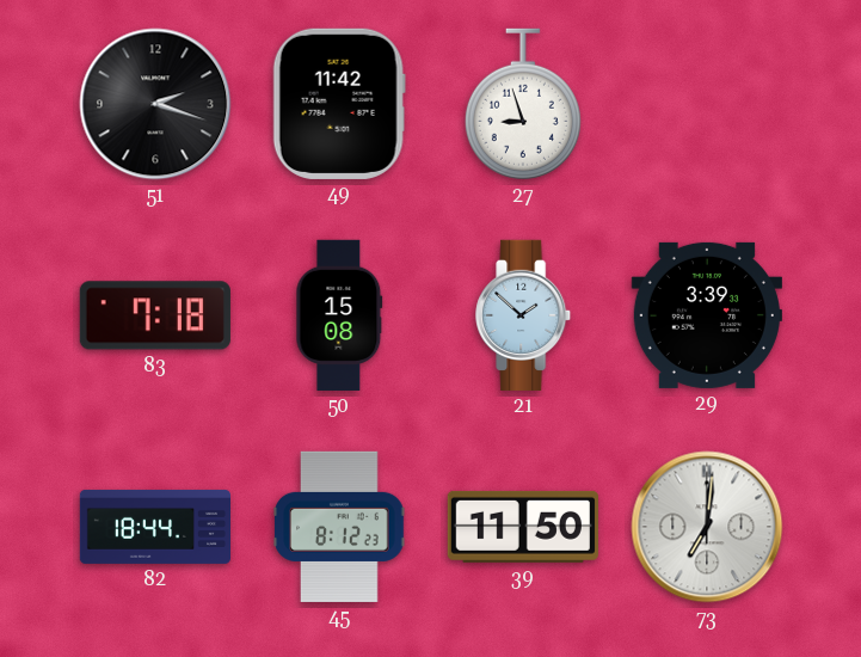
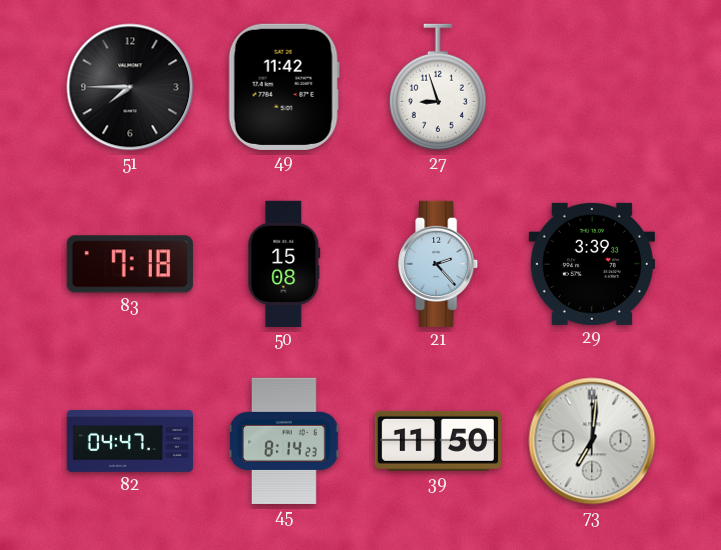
51: 2:18 -> 7:45
21: 1:52 -> 2:23
82: 18:44 -> 04:47
45: 8:12 -> 8:14
